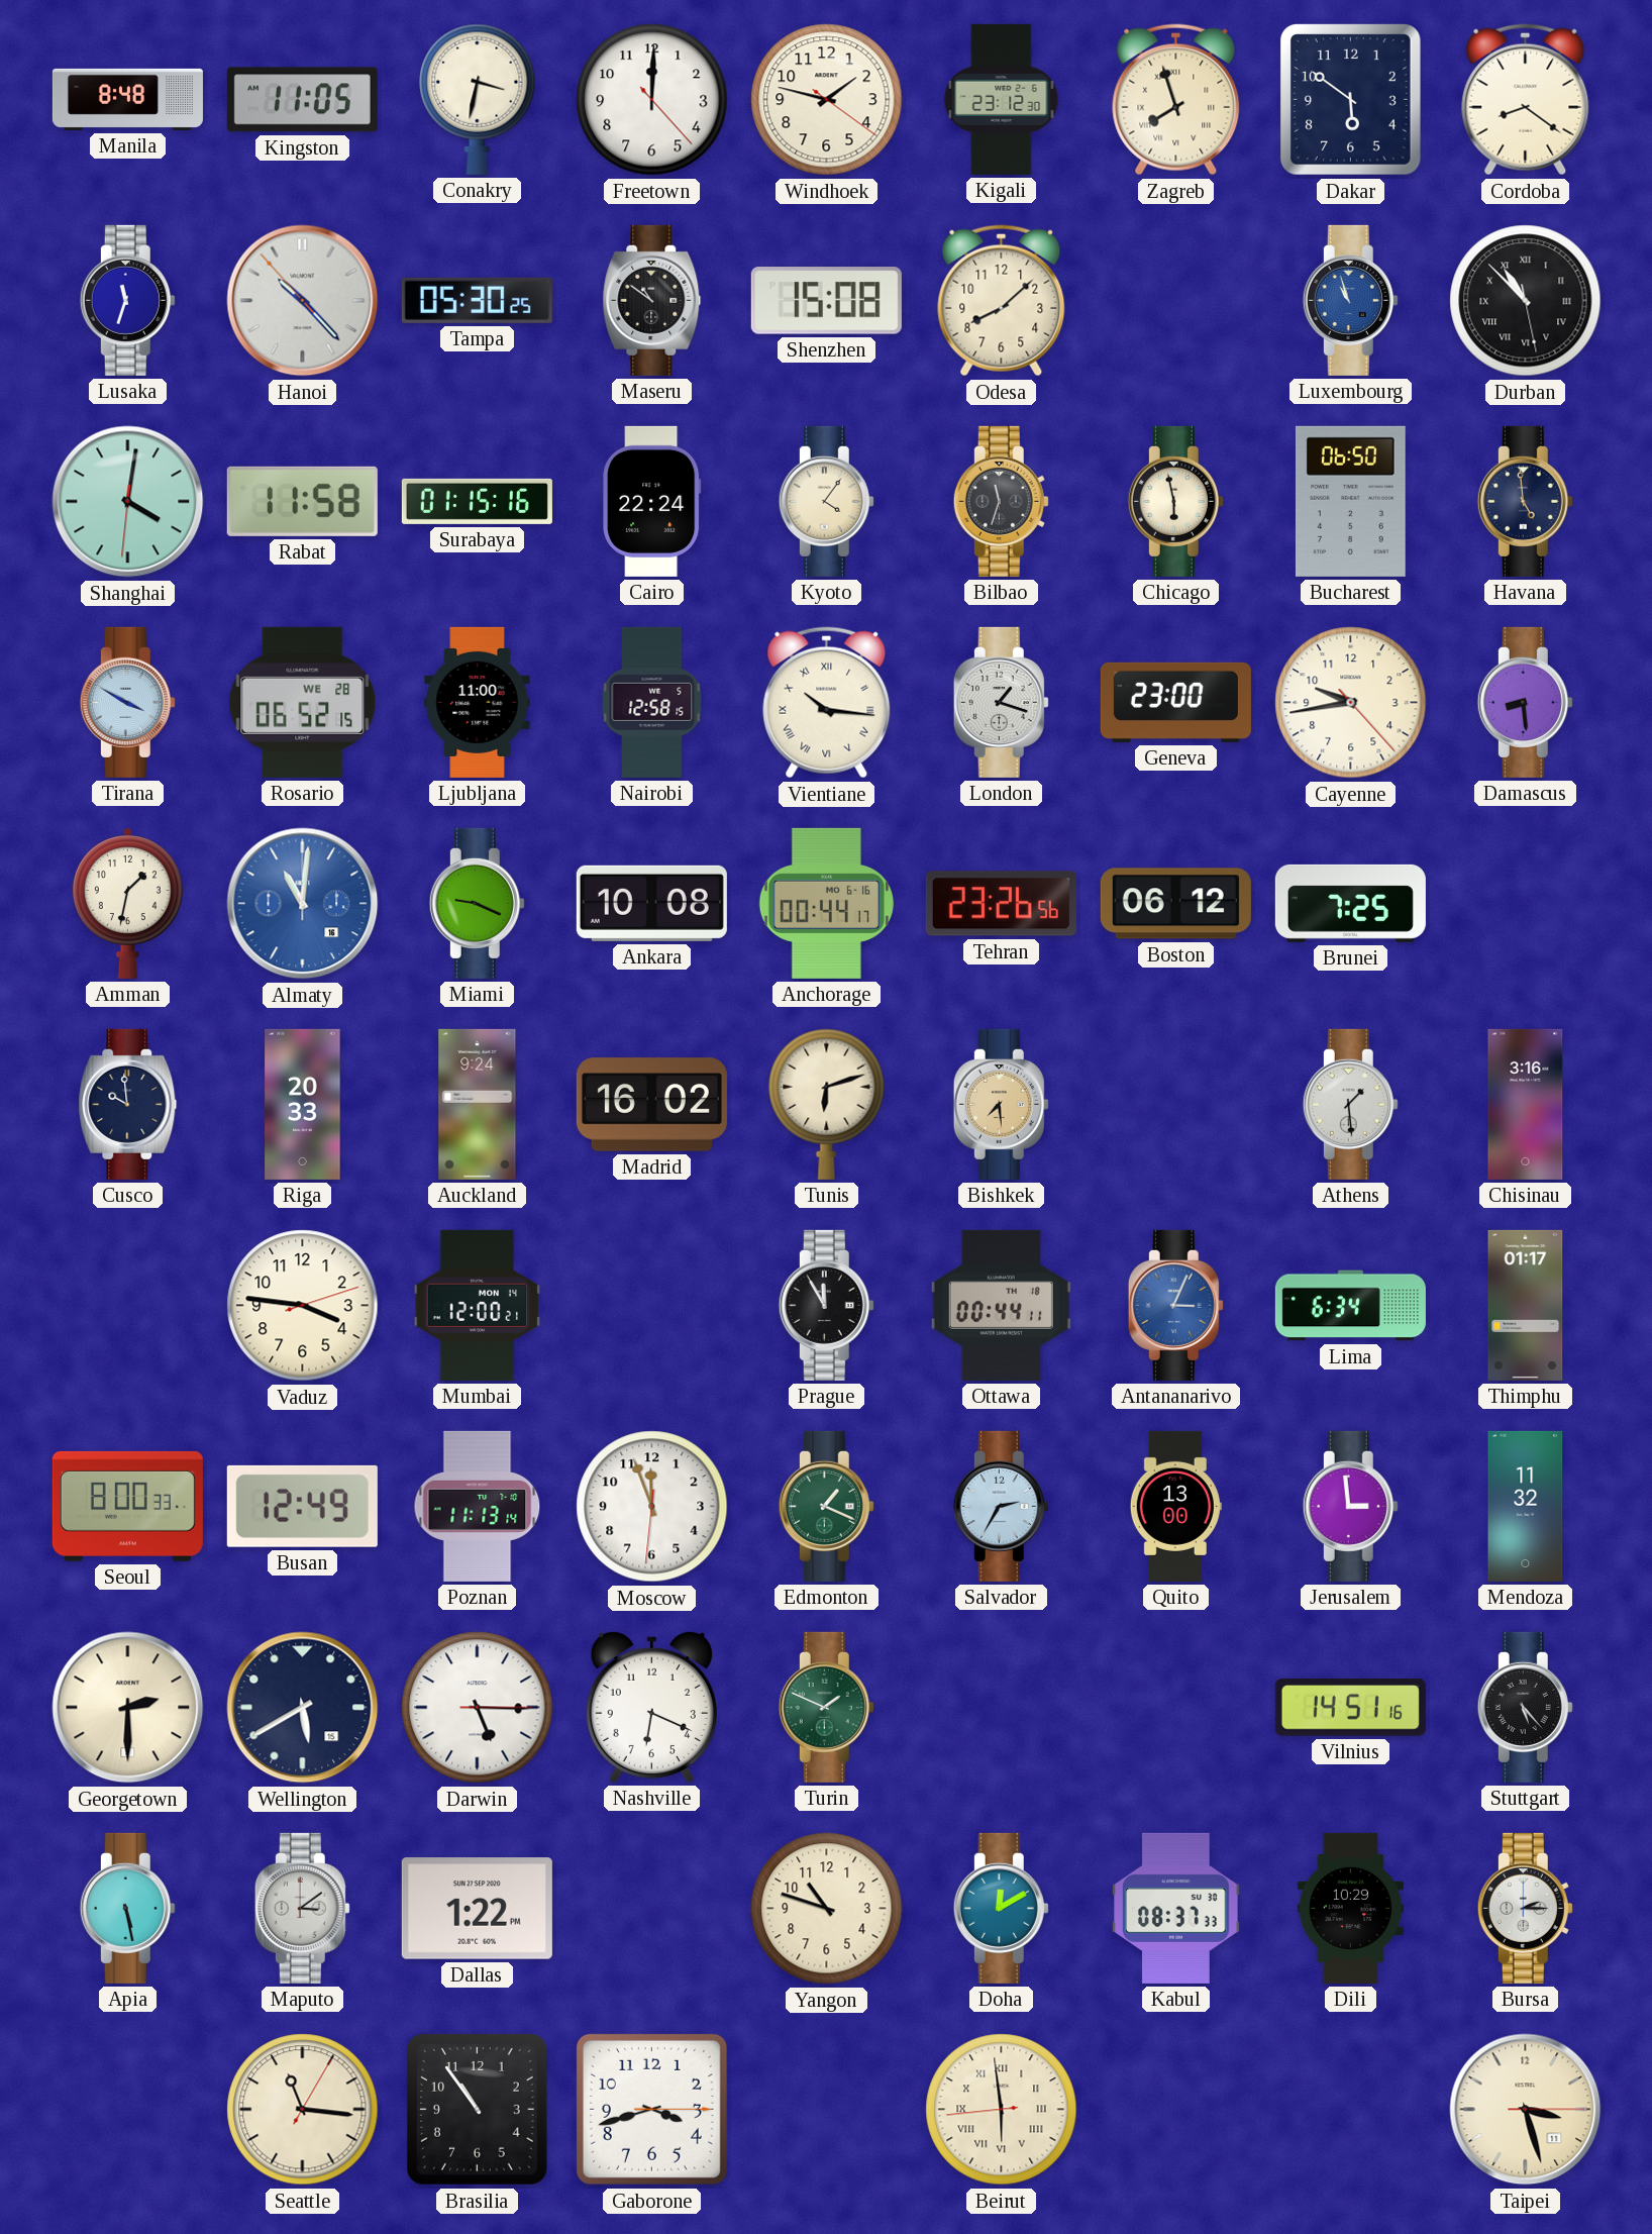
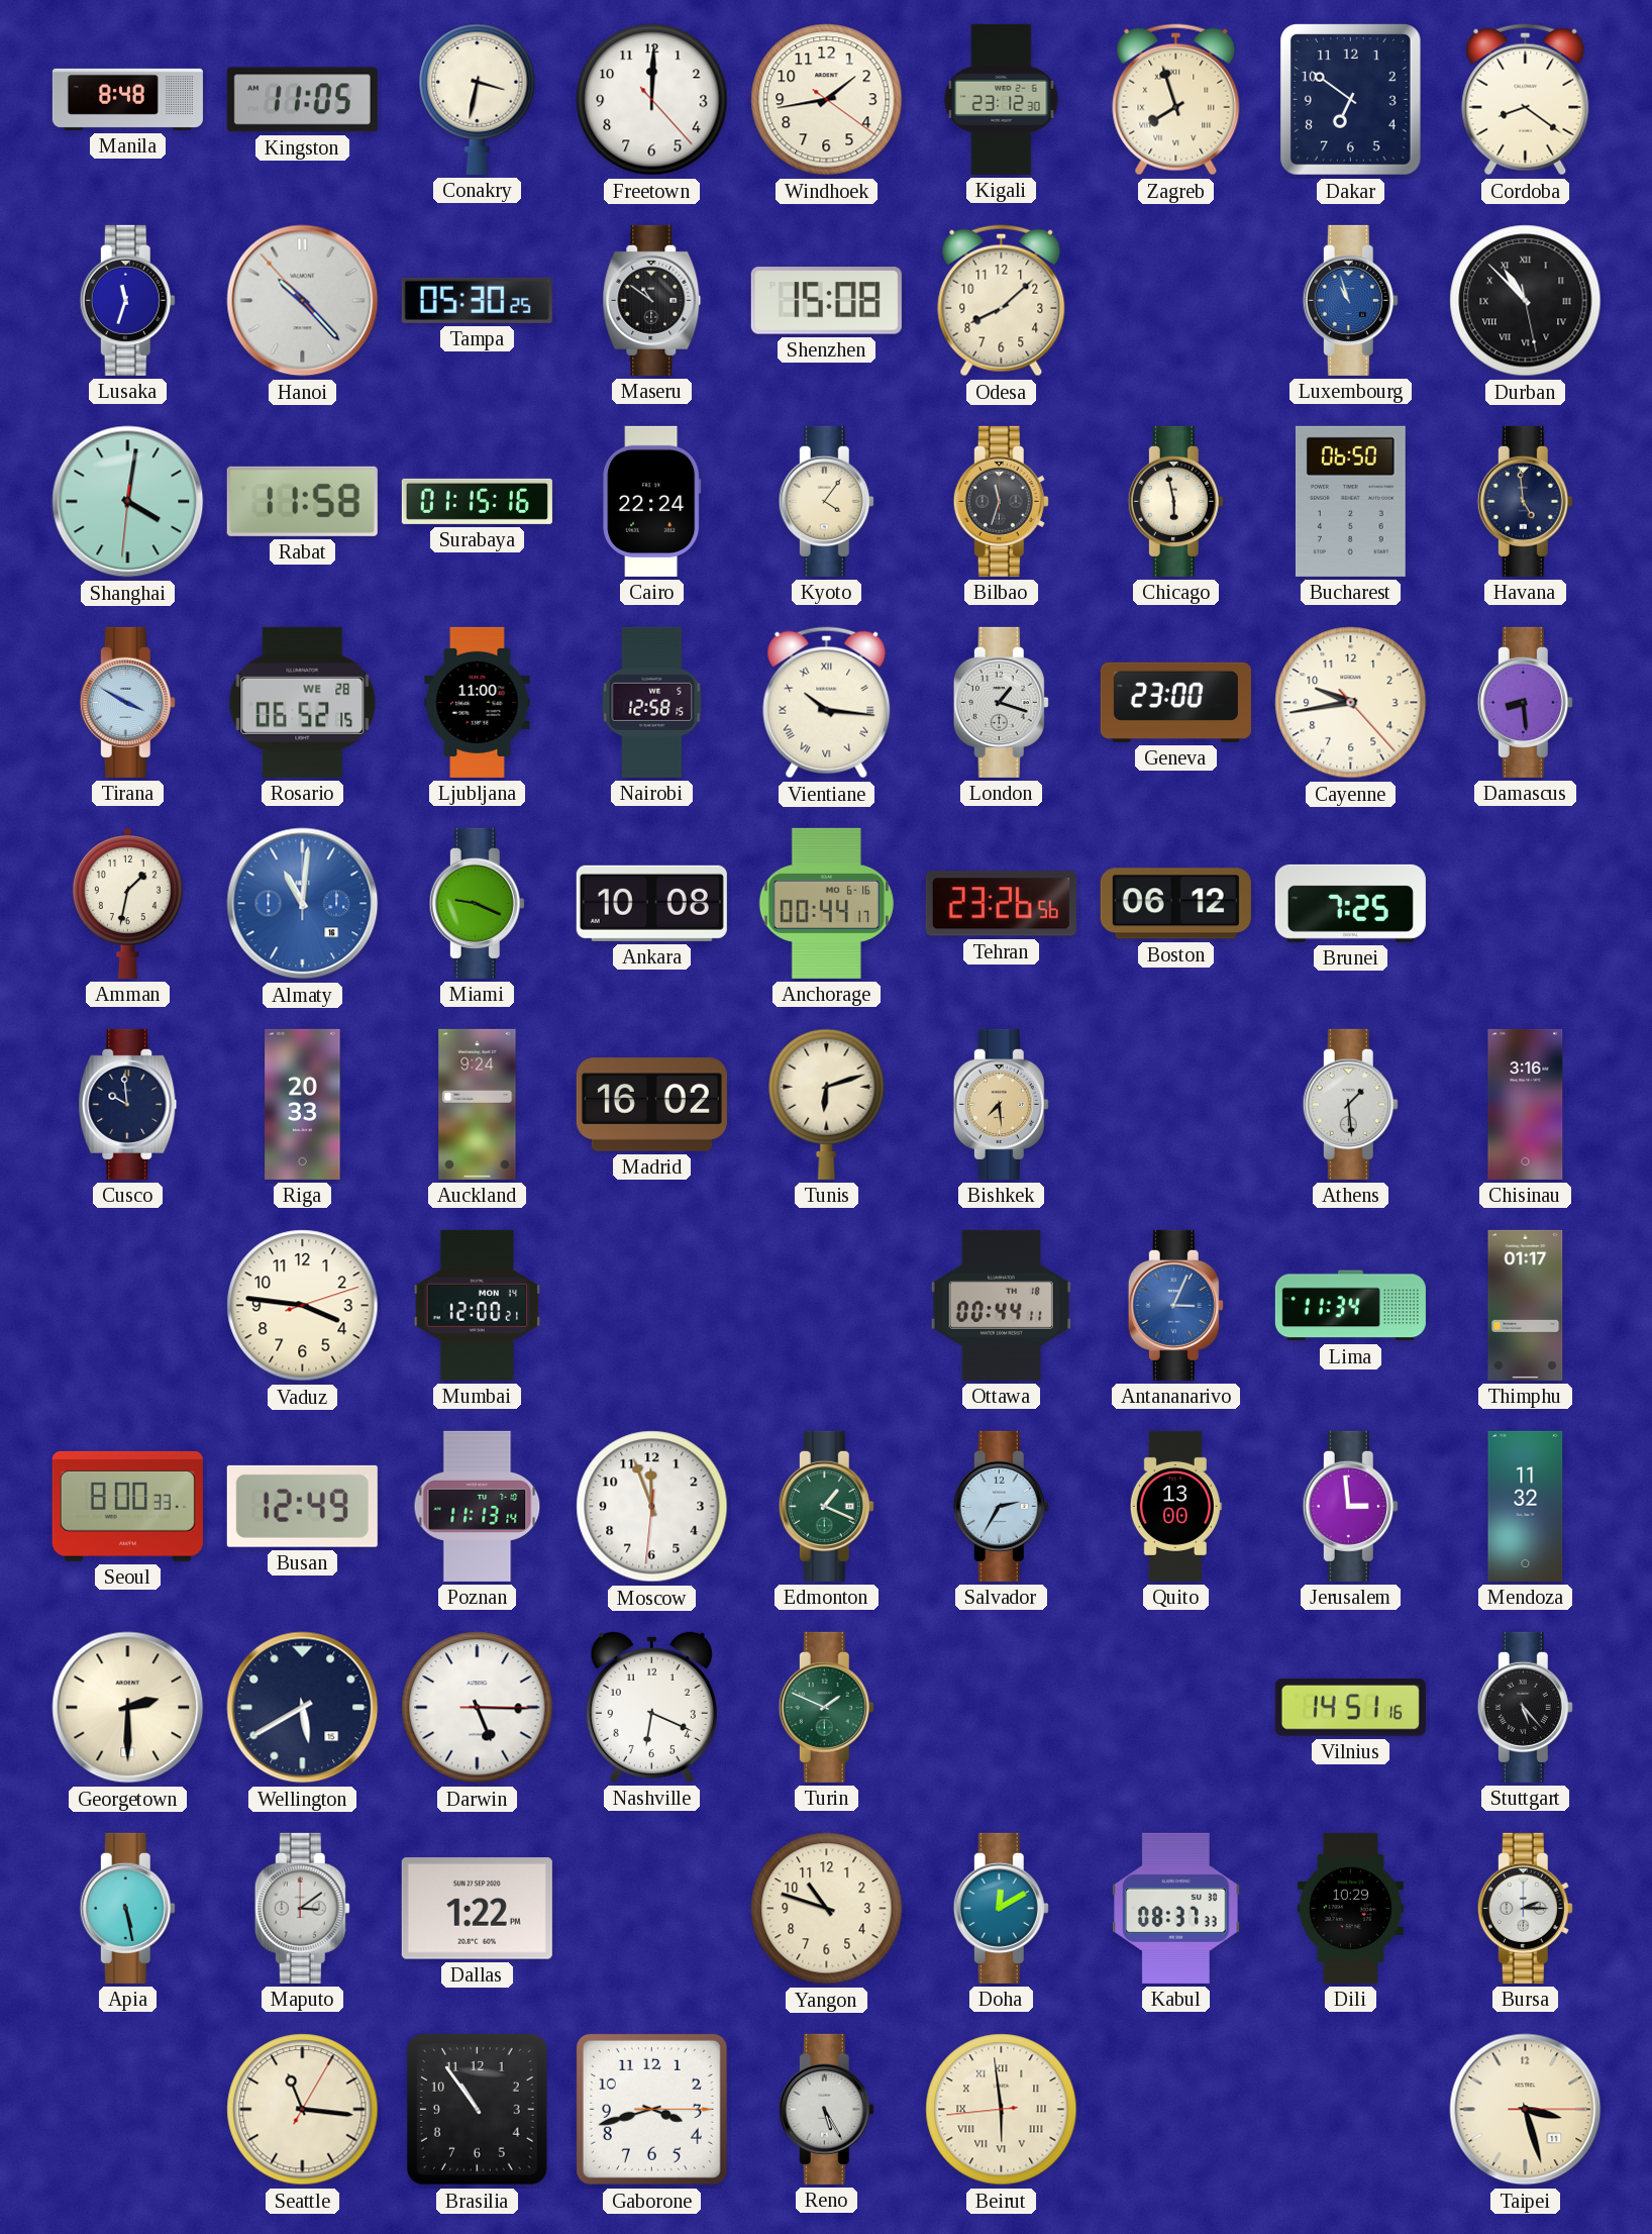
Windhoek: 1:47 -> 1:43
Dakar: 5:51 -> 6:51
Prague: 11:55 -> none
Lima: 6:34 -> 11:34
Reno: none -> 5:25
